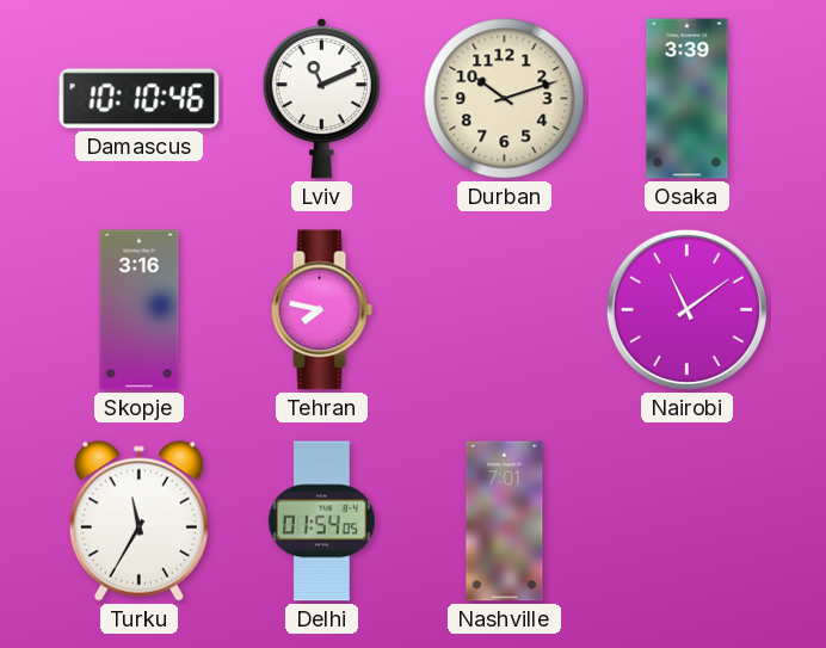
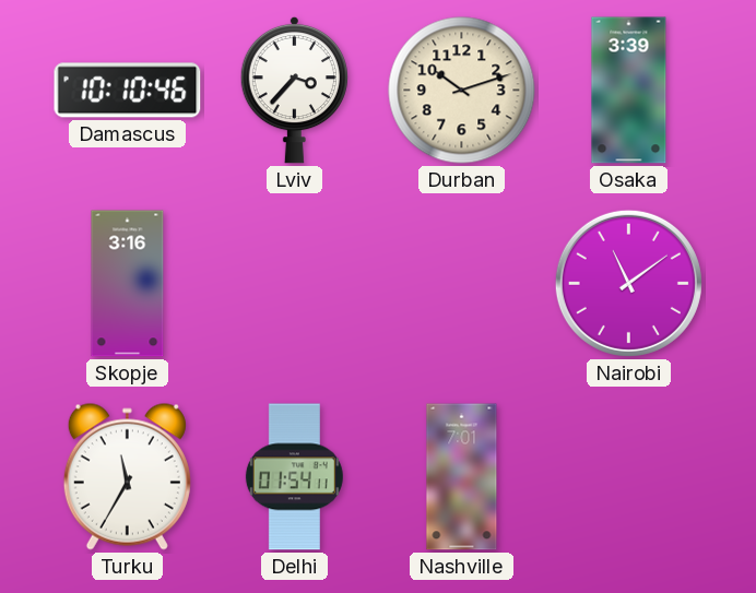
Lviv: 11:11 -> 3:37
Tehran: 7:47 -> none
Delhi: 01:54:05 -> 01:54:11
